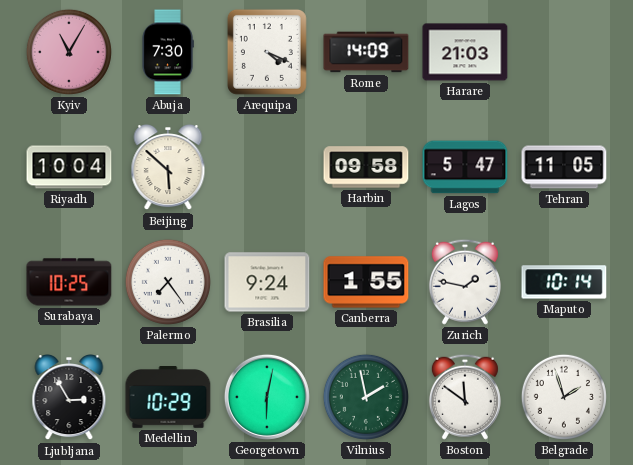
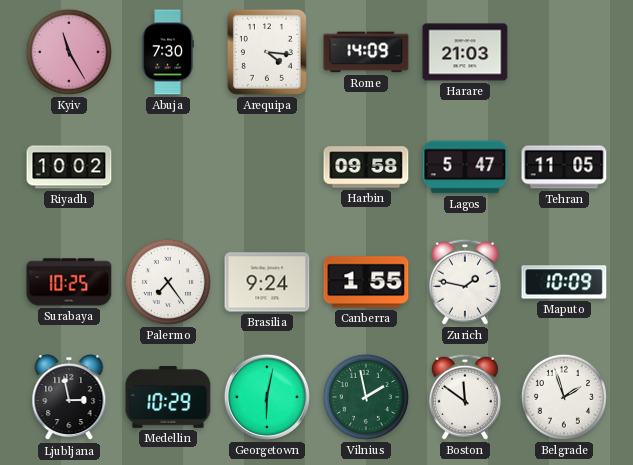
Kyiv: 11:05 -> 11:25
Arequipa: 4:19 -> 4:16
Riyadh: 10:04 -> 10:02
Beijing: 5:52 -> none
Maputo: 10:14 -> 10:09
Ljubljana: 2:55 -> 2:58
